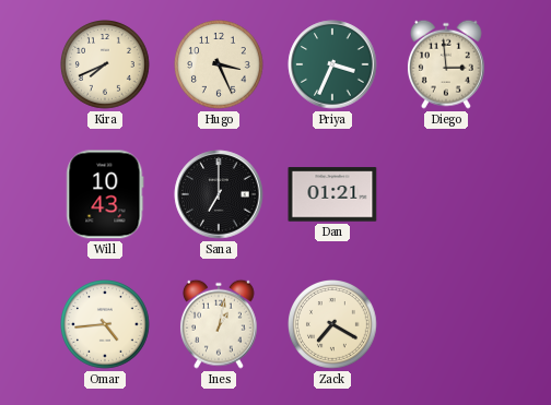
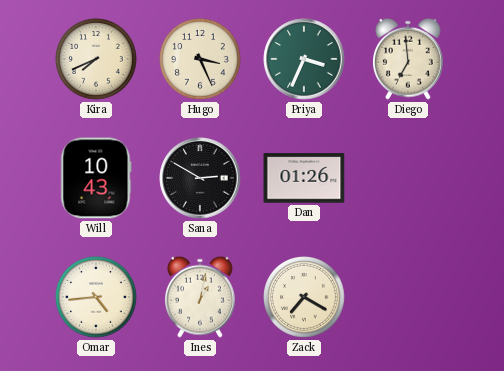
Diego: 2:59 -> 6:59
Sana: 7:00 -> 2:50
Dan: 01:21 -> 01:26
